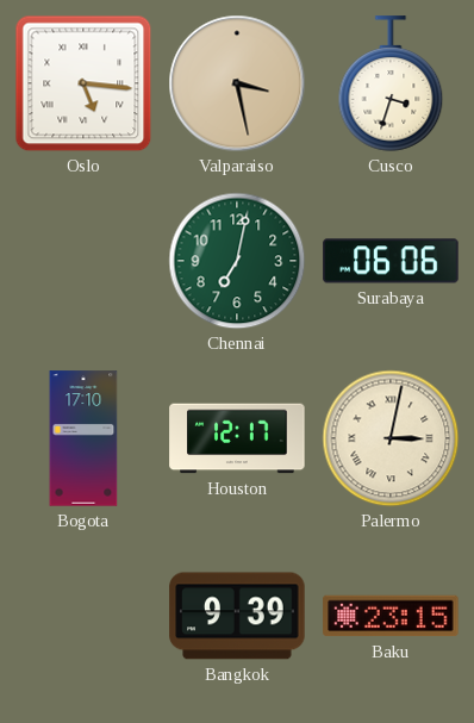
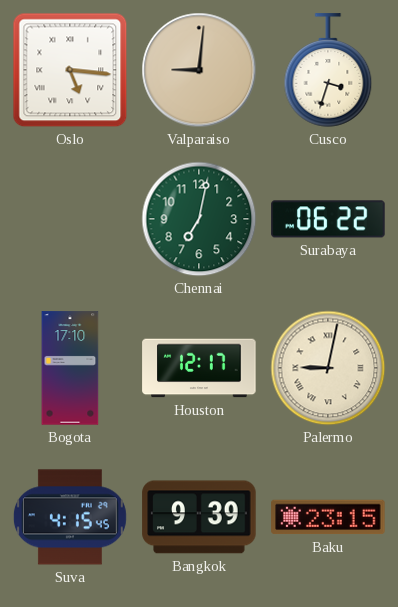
Valparaiso: 3:28 -> 9:01
Surabaya: 06:06 -> 06:22
Palermo: 3:02 -> 9:02
Suva: none -> 4:15
